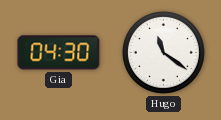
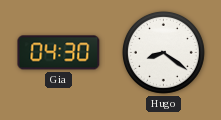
Hugo: 11:21 -> 8:21
